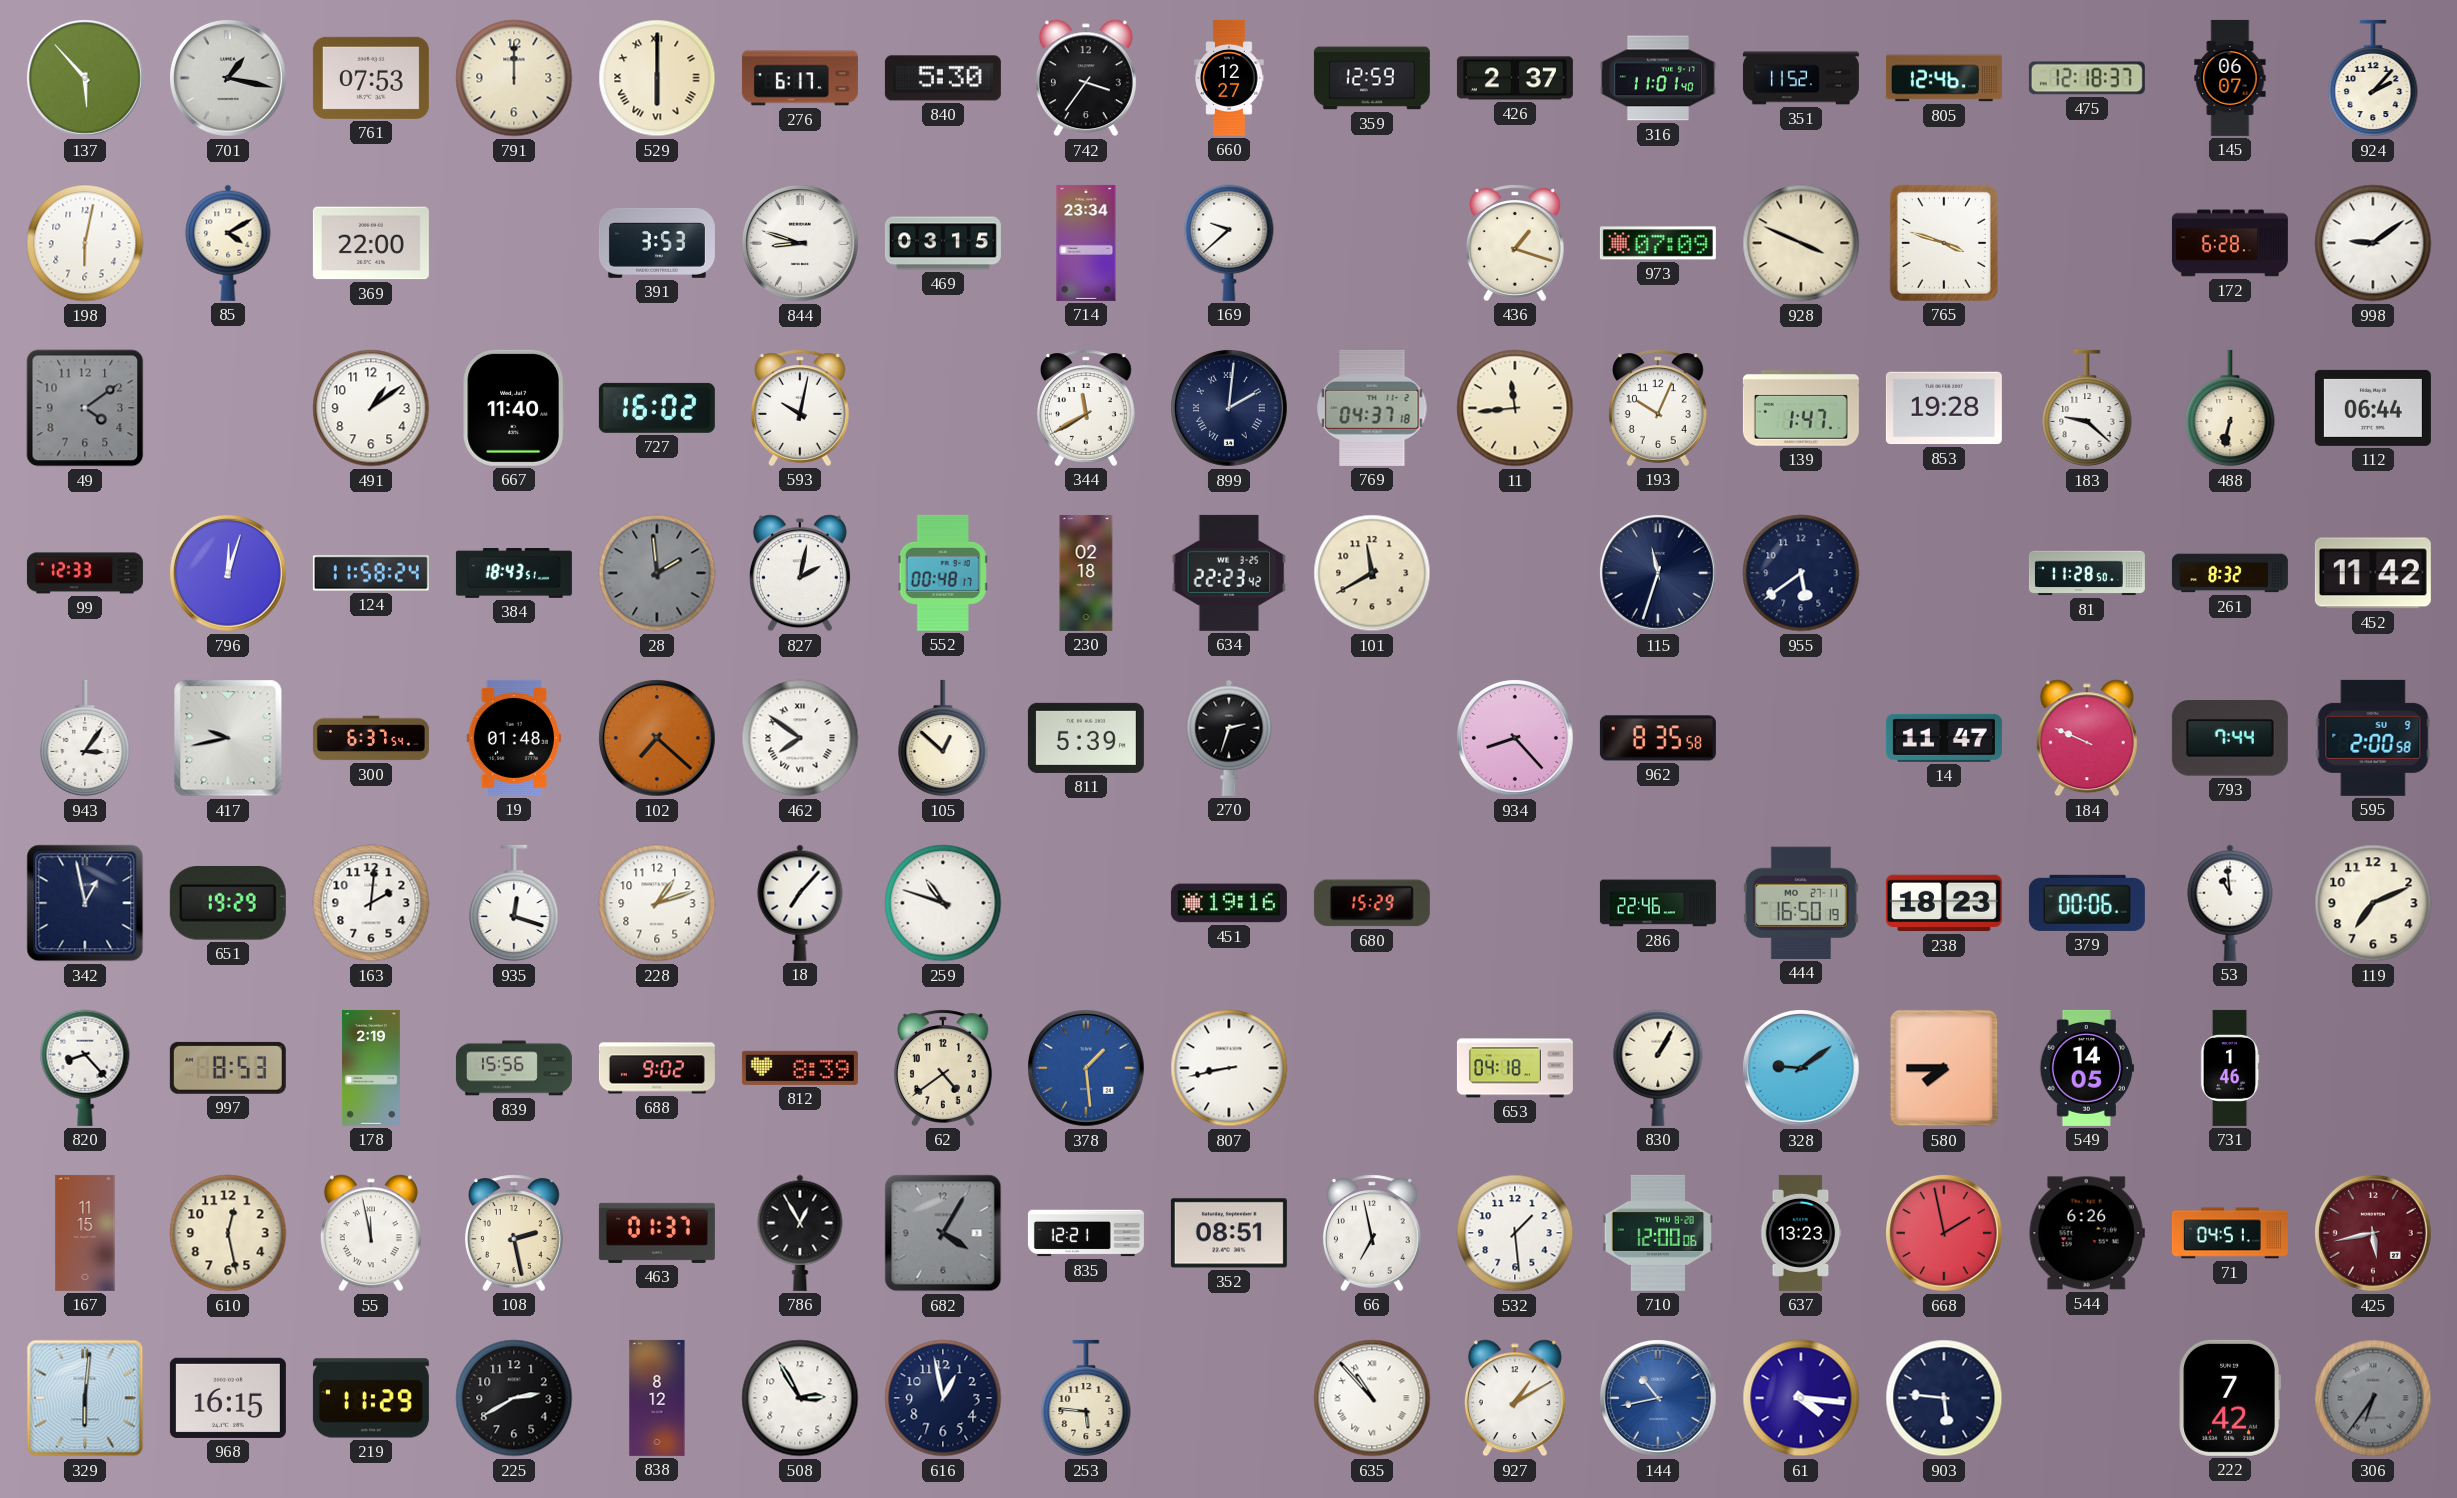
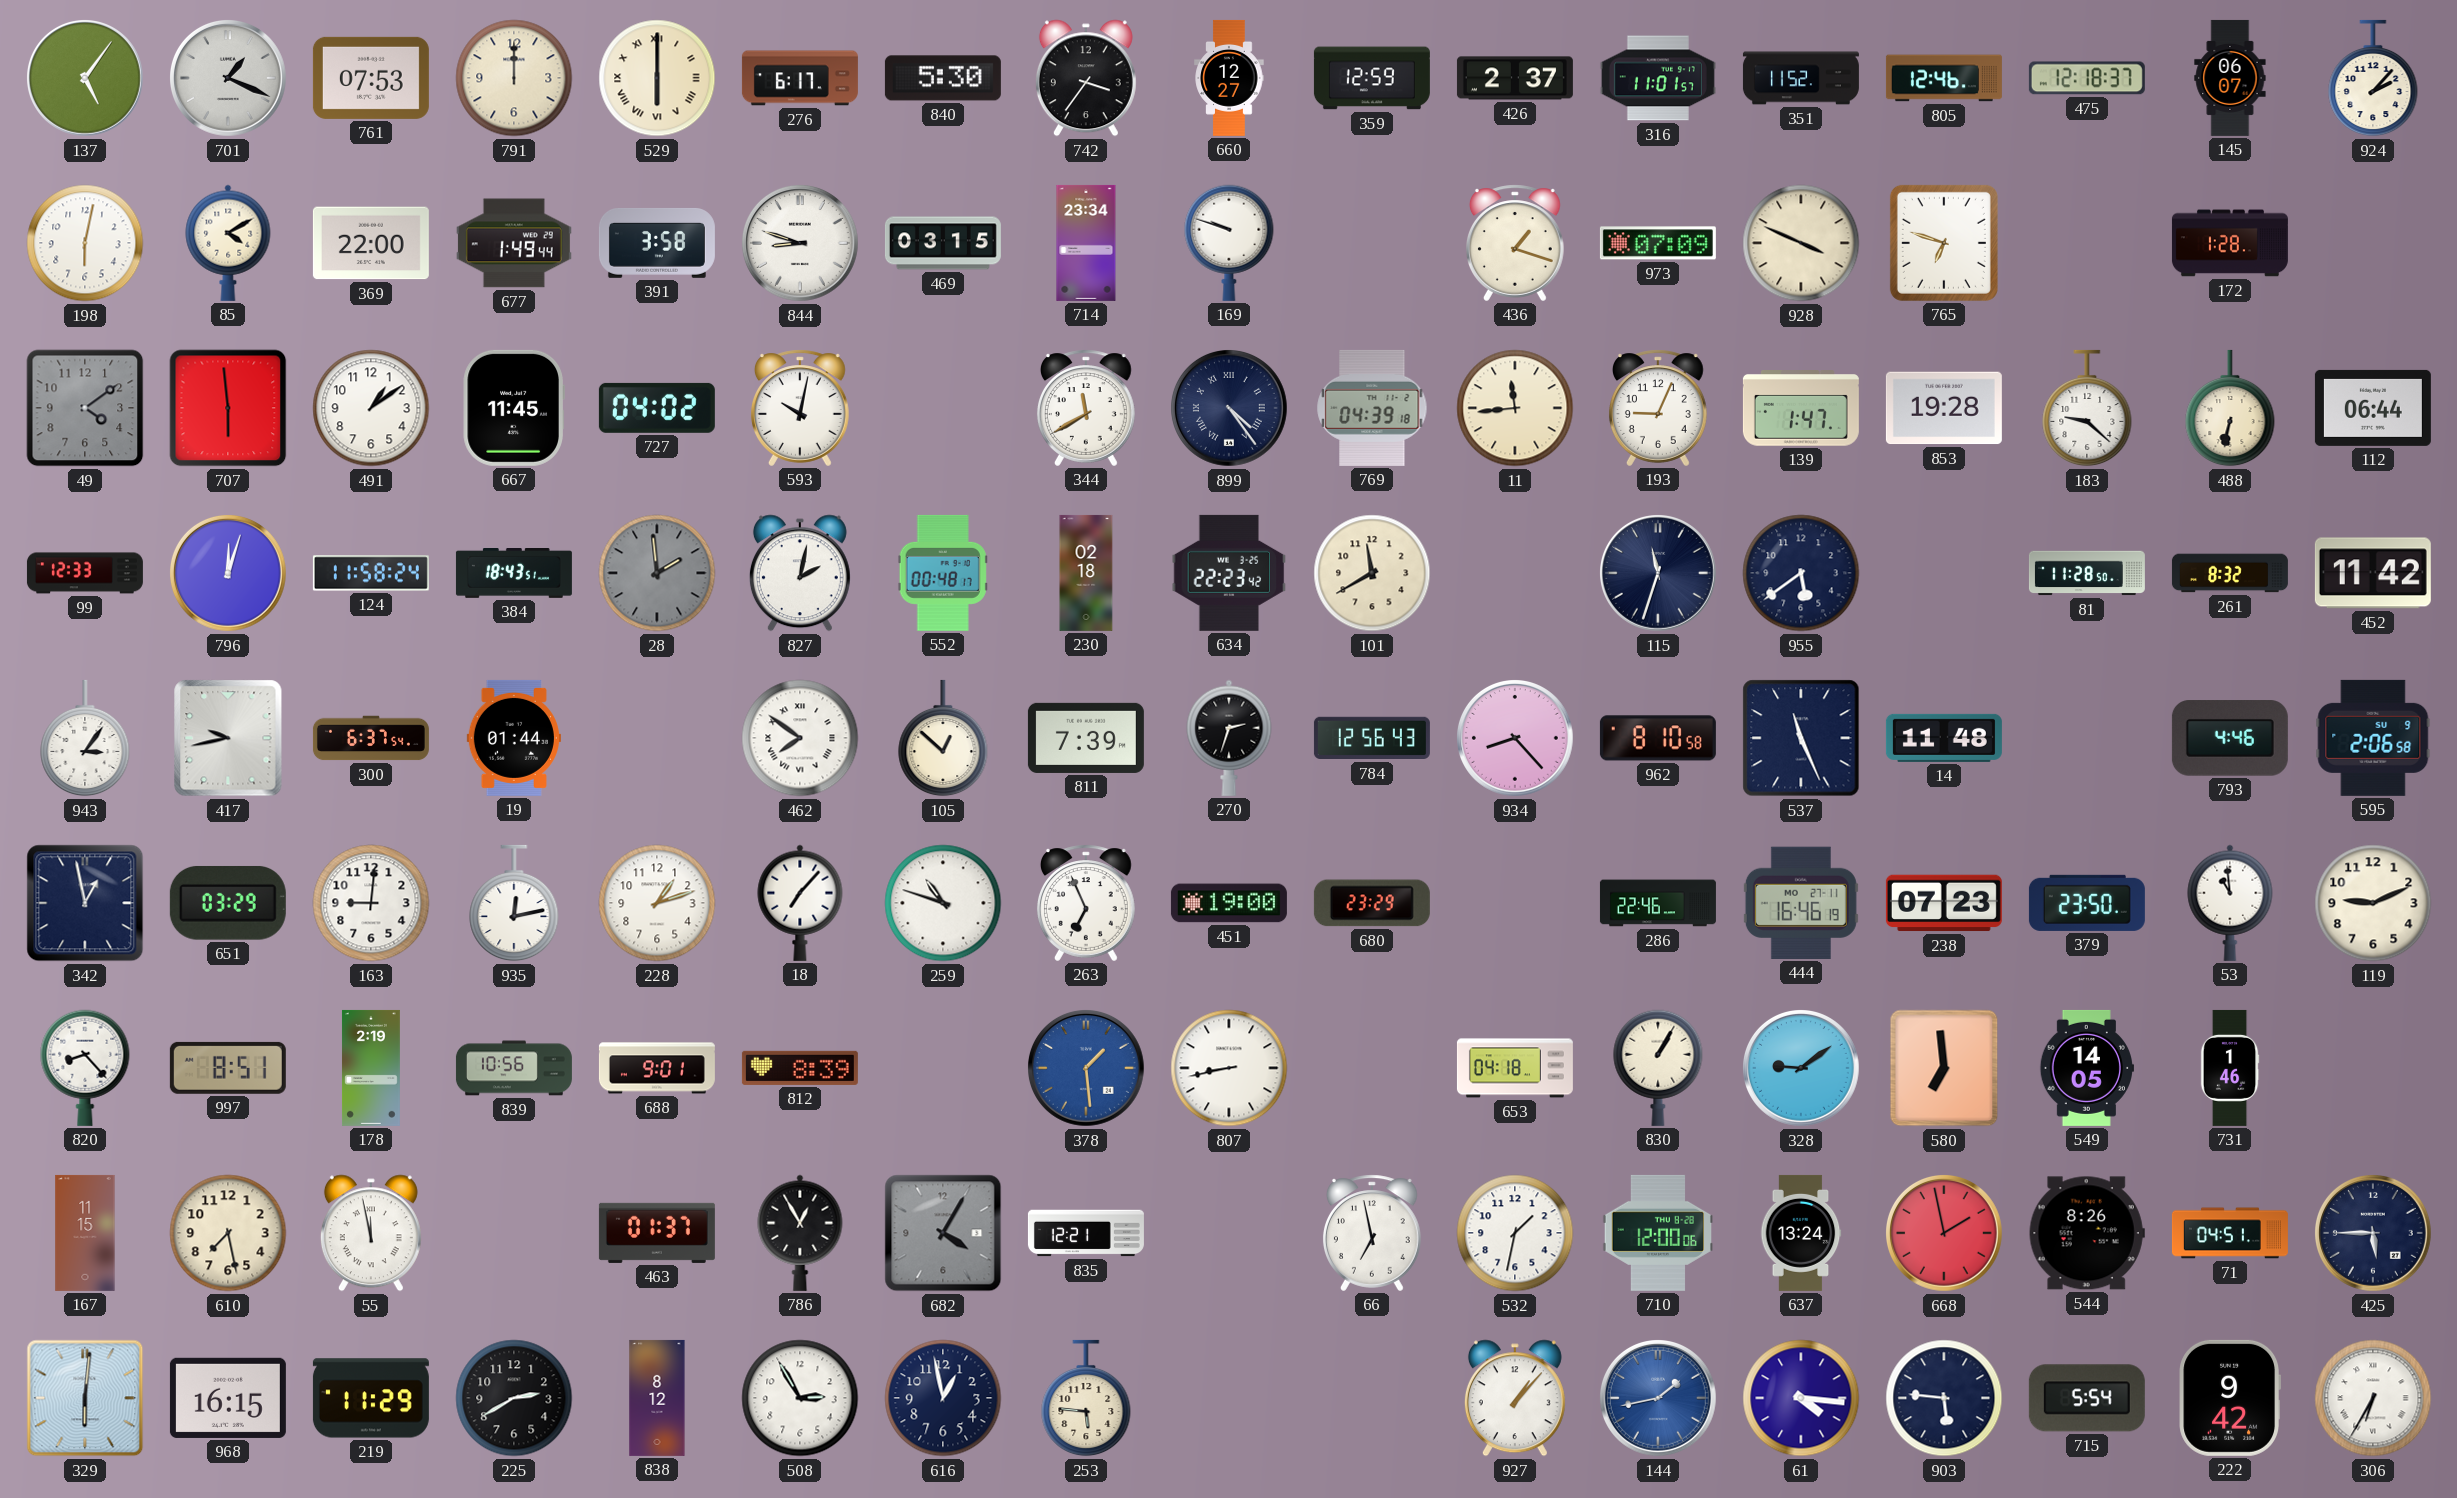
137: 5:53 -> 5:06
701: 1:17 -> 1:19
316: 11:01:40 -> 11:01:57
677: none -> 1:49
391: 3:53 -> 3:58
169: 9:38 -> 9:48
765: 3:48 -> 6:48
172: 6:28 -> 1:28
998: 9:09 -> none
707: none -> 5:59
667: 11:40 -> 11:45
727: 16:02 -> 04:02
899: 2:01 -> 4:24
769: 04:37 -> 04:39
193: 10:04 -> 9:04
19: 01:48 -> 01:44
102: 7:22 -> none
811: 5:39 -> 7:39
784: none -> 12:56
962: 8:35 -> 8:10
537: none -> 11:26
14: 11:47 -> 11:48
184: 9:49 -> none
793: 7:44 -> 4:46
595: 2:00 -> 2:06
651: 19:29 -> 03:29
163: 2:01 -> 9:01
935: 12:18 -> 12:13
263: none -> 6:56
451: 19:16 -> 19:00
680: 15:29 -> 23:29
444: 16:50 -> 16:46
238: 18:23 -> 07:23
379: 00:06 -> 23:50
119: 7:11 -> 9:11
997: 8:53 -> 8:51
839: 15:56 -> 10:56
688: 9:02 -> 9:01
62: 4:39 -> none
580: 7:45 -> 6:59
610: 12:28 -> 7:28
108: 2:28 -> none
352: 08:51 -> none
532: 1:29 -> 1:32
637: 13:23 -> 13:24
544: 6:26 -> 8:26
425: 5:43 -> 5:45
425 dial: burgundy -> navy
635: 10:53 -> none
927: 1:10 -> 1:07
144: 10:43 -> 1:43
715: none -> 5:54
222: 7:42 -> 9:42
306: 6:36 -> 6:35
306 dial: grey -> white
